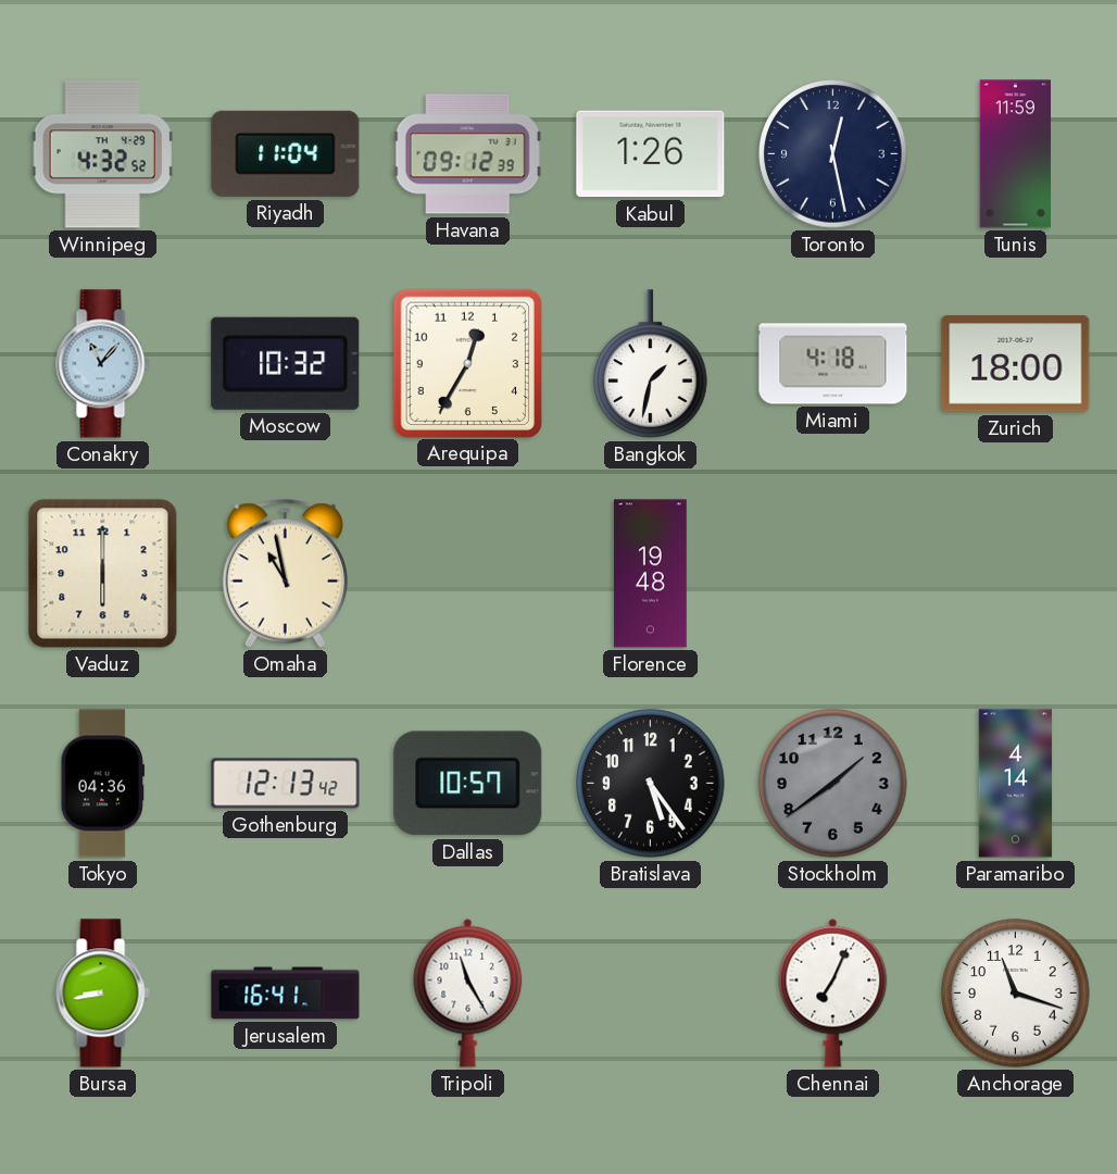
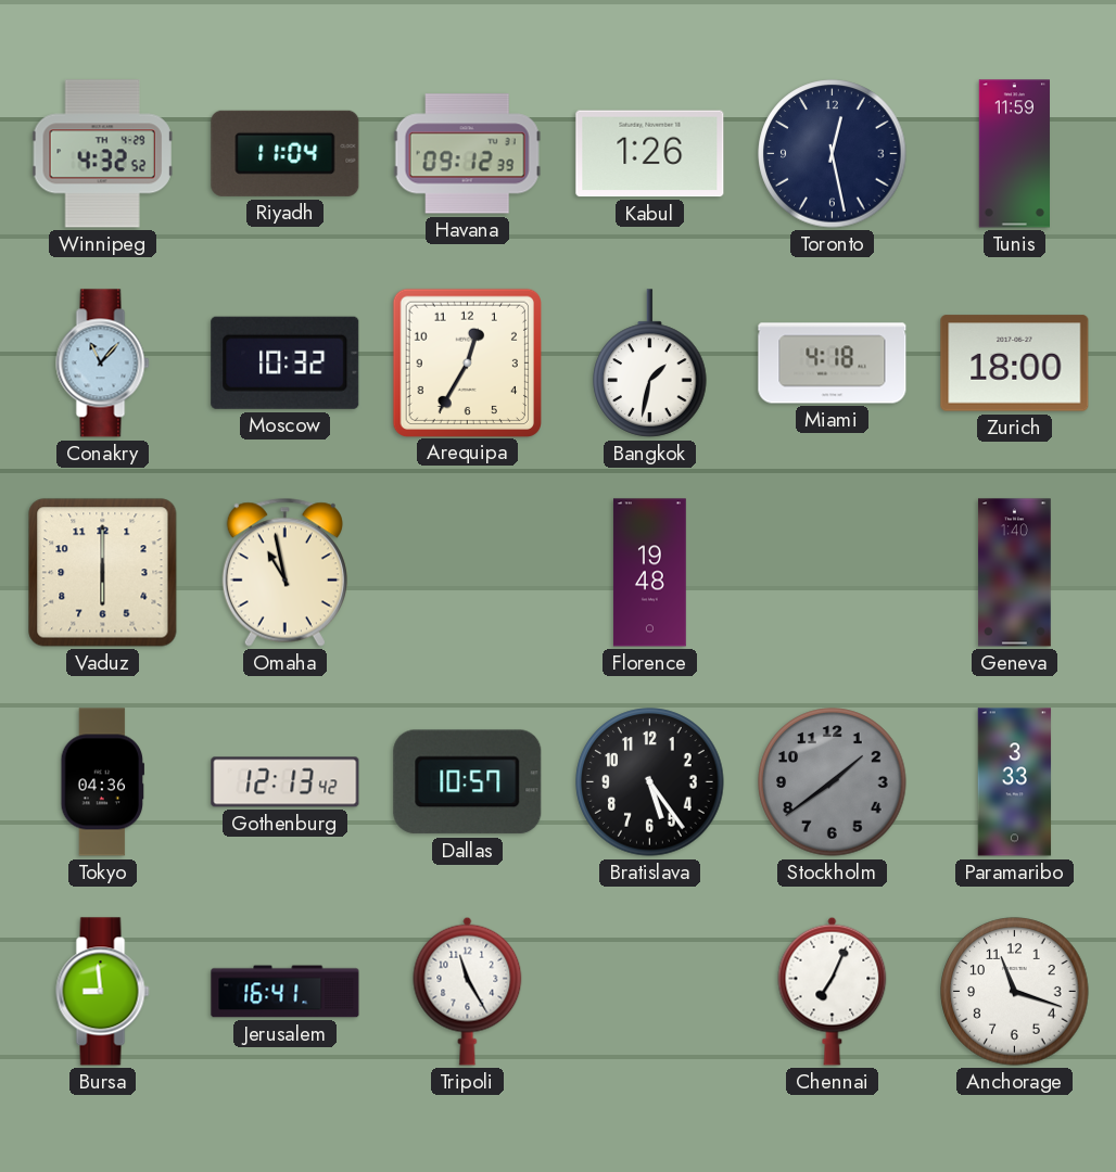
Geneva: none -> 1:40
Paramaribo: 4:14 -> 3:33
Bursa: 8:43 -> 8:59
